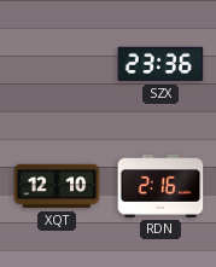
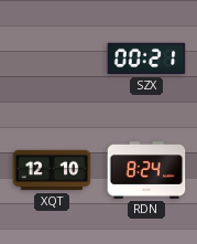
SZX: 23:36 -> 00:21
RDN: 2:16 -> 8:24
